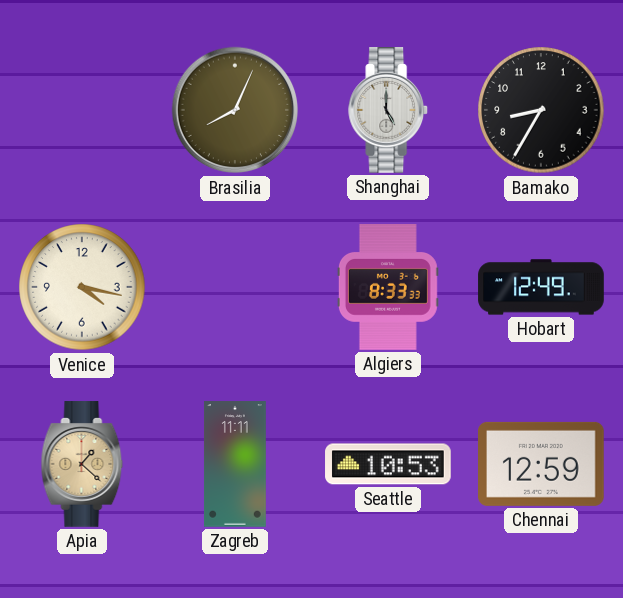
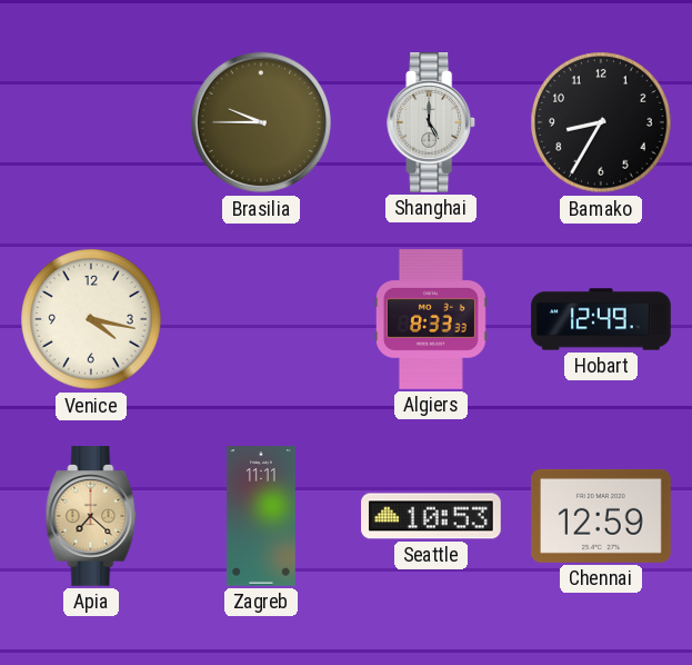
Brasilia: 8:04 -> 9:45
Apia: 1:22 -> 7:22
